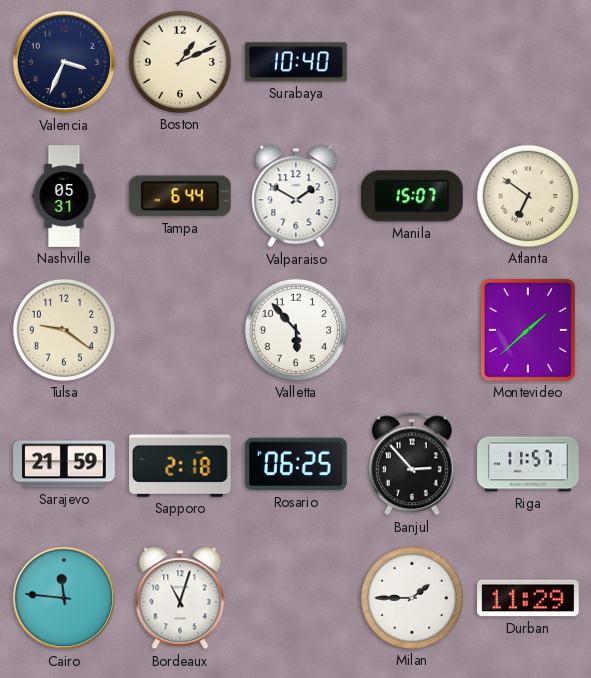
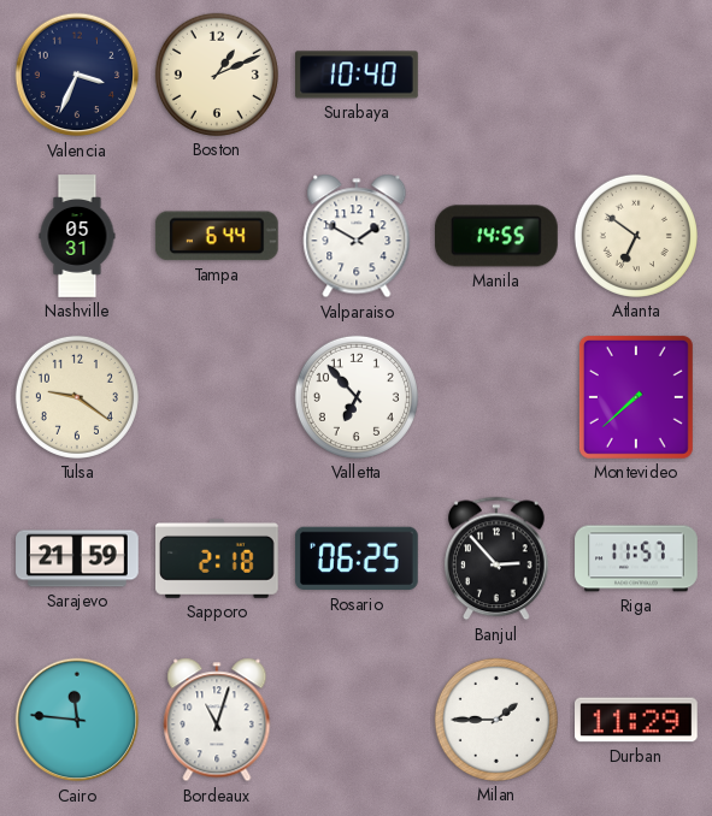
Manila: 15:07 -> 14:55
Valletta: 5:53 -> 6:53
Montevideo: 1:38 -> 7:38
